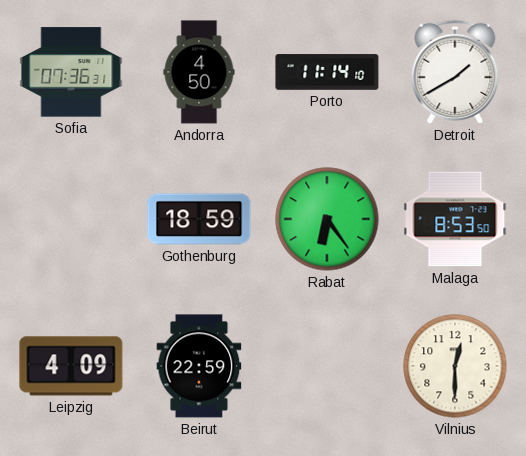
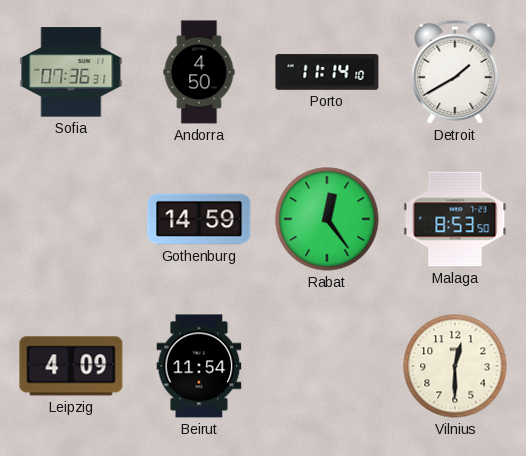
Gothenburg: 18:59 -> 14:59
Rabat: 6:24 -> 12:24
Beirut: 22:59 -> 11:54
